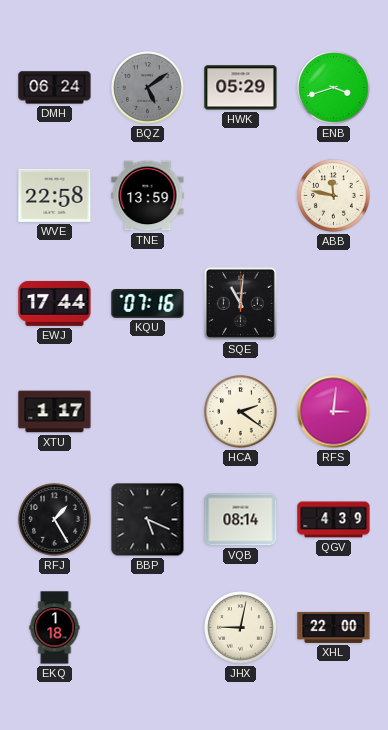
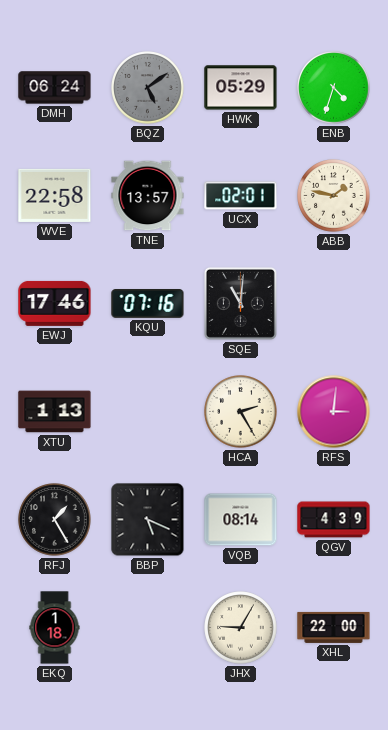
ENB: 3:42 -> 4:33
TNE: 13:59 -> 13:57
UCX: none -> 02:01
ABB: 11:47 -> 1:47
EWJ: 17:44 -> 17:46
XTU: 1:17 -> 1:13
HCA: 2:21 -> 2:25
JHX: 9:02 -> 9:05
